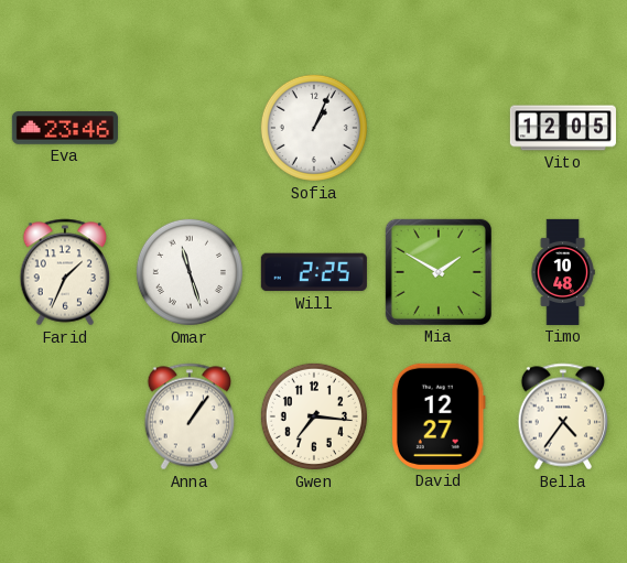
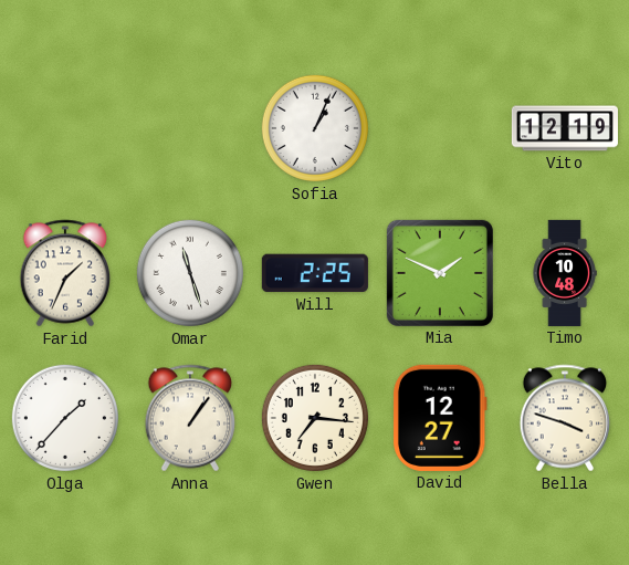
Eva: 23:46 -> none
Vito: 12:05 -> 12:19
Mia: 1:50 -> 1:49
Olga: none -> 1:37
Bella: 4:36 -> 3:48
